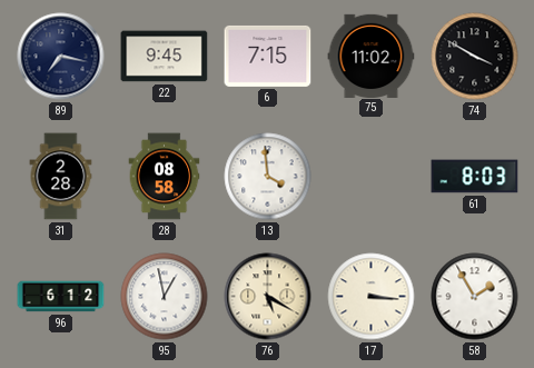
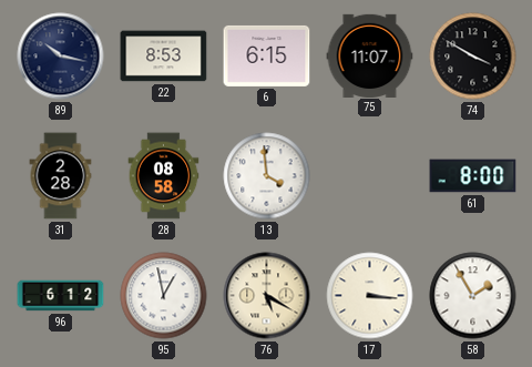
89: 7:17 -> 10:17
22: 9:45 -> 8:53
6: 7:15 -> 6:15
75: 11:02 -> 11:07
61: 8:03 -> 8:00
